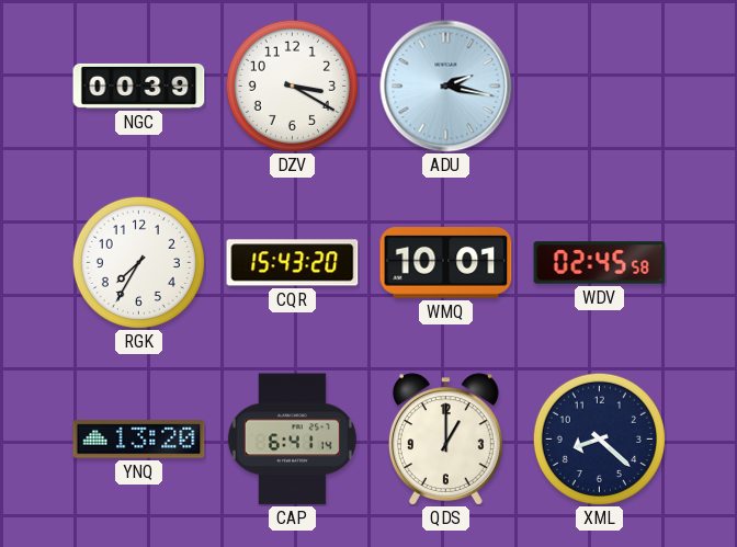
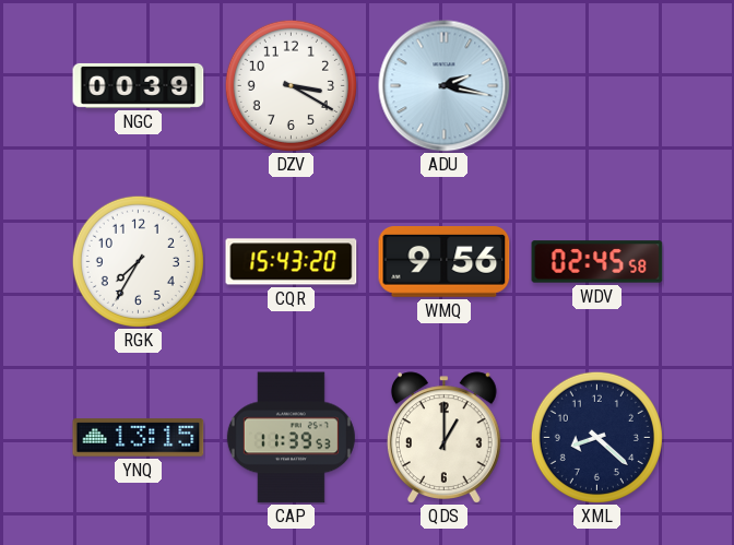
WMQ: 10:01 -> 9:56
YNQ: 13:20 -> 13:15
CAP: 6:41 -> 11:39
